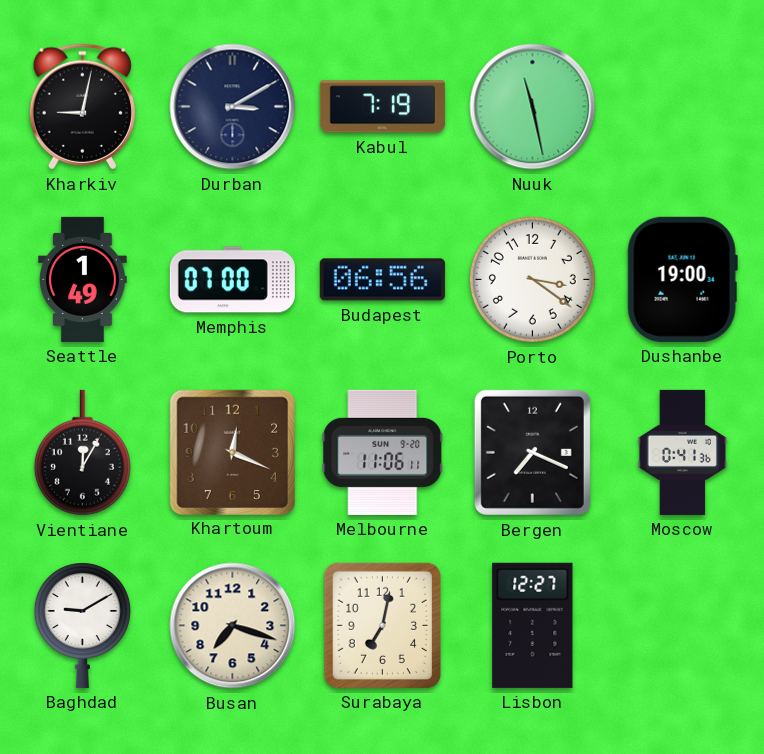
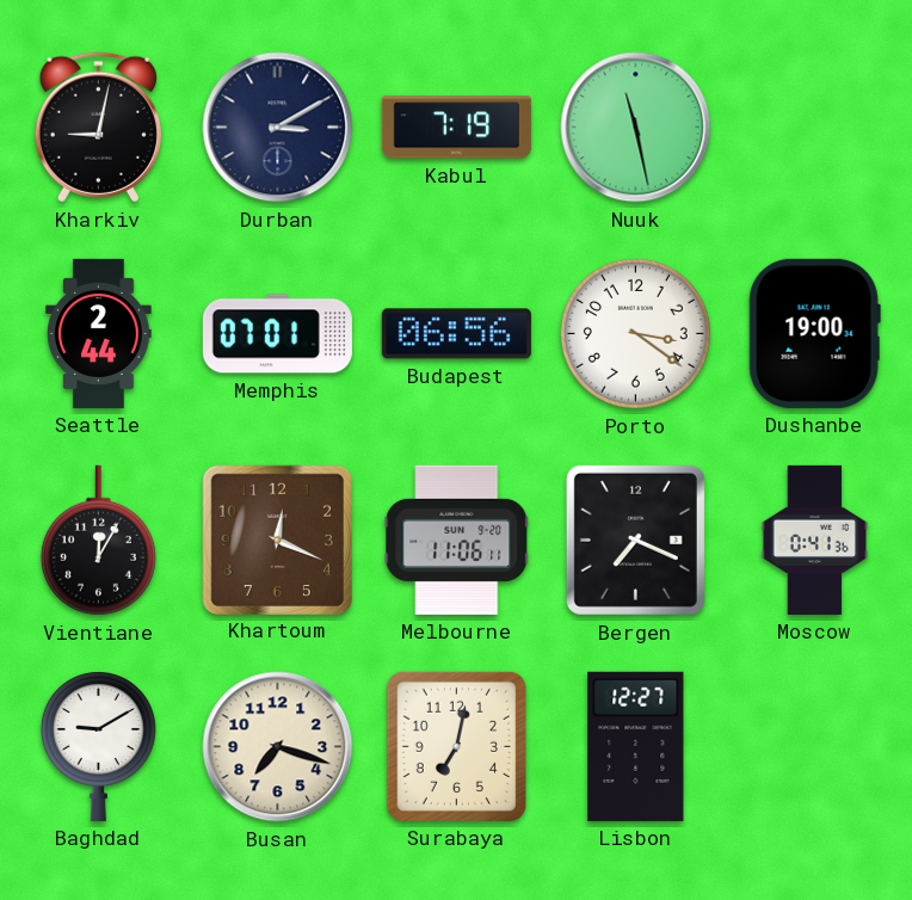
Seattle: 1:49 -> 2:44
Memphis: 07:00 -> 07:01
